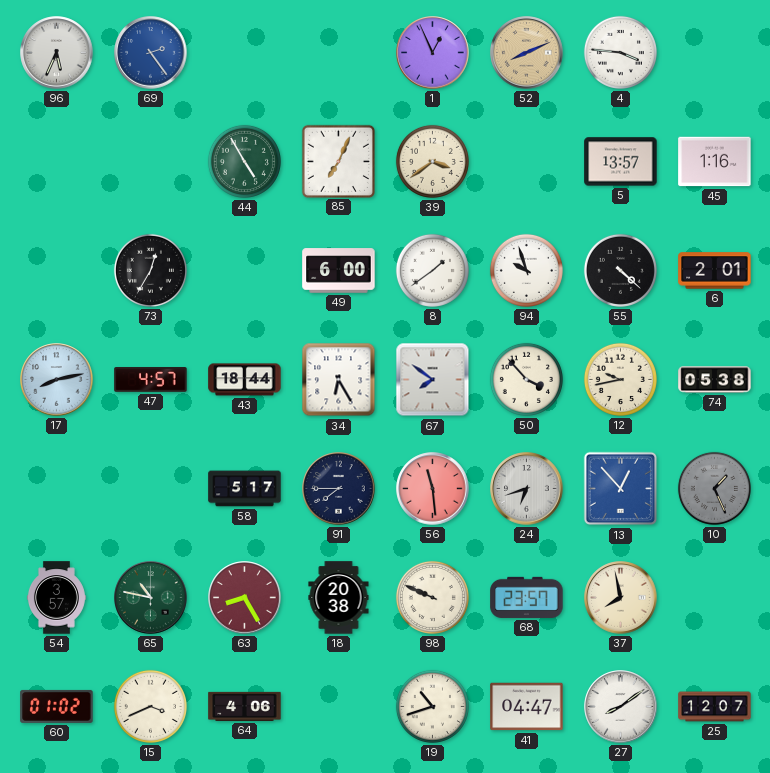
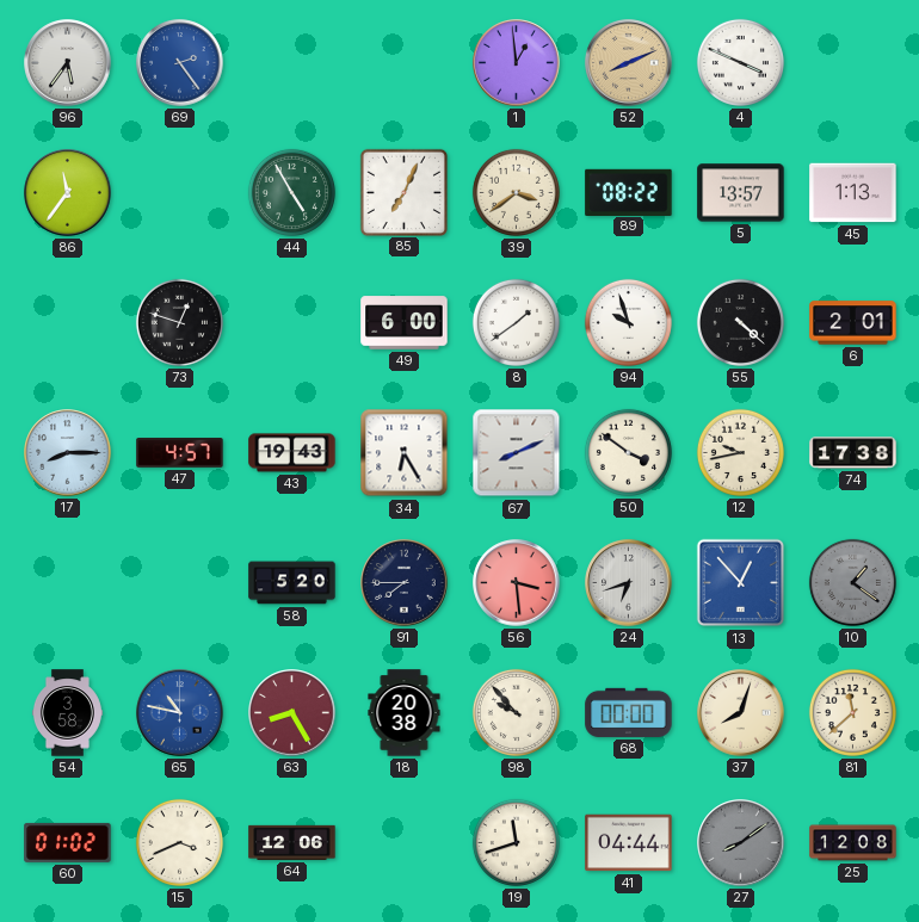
96: 5:34 -> 5:36
1: 12:56 -> 12:59
4: 3:46 -> 3:49
86: none -> 11:36
89: none -> 08:22
45: 1:16 -> 1:13
73: 12:35 -> 12:48
17: 8:13 -> 8:15
43: 18:44 -> 19:43
67: 7:51 -> 8:11
50: 3:53 -> 3:51
74: 05:38 -> 17:38
58: 5:17 -> 5:20
56: 11:29 -> 3:29
10: 1:26 -> 1:21
54: 3:57 -> 3:58
65 dial: green -> blue
98: 9:49 -> 9:53
68: 23:57 -> 00:00
37: 7:58 -> 8:03
81: none -> 11:38
64: 4:06 -> 12:06
19: 10:42 -> 11:42
41: 04:47 -> 04:44
27 dial: white -> grey
25: 12:07 -> 12:08
